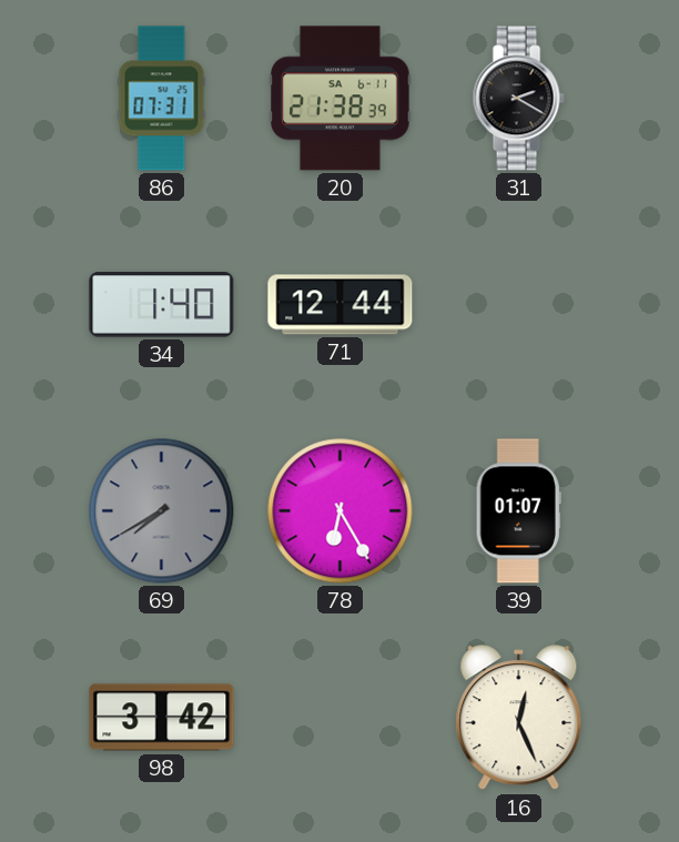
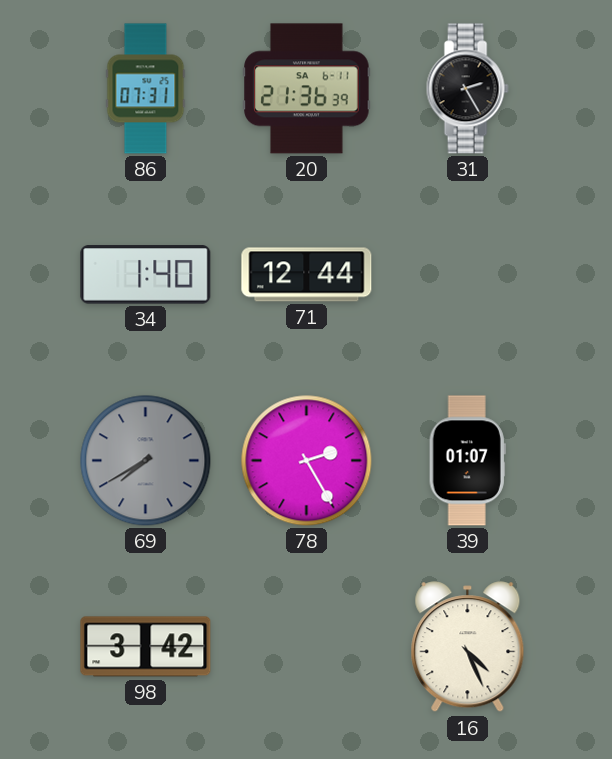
20: 21:38 -> 21:36
31: 2:20 -> 2:25
78: 6:25 -> 2:25
16: 12:26 -> 4:26
